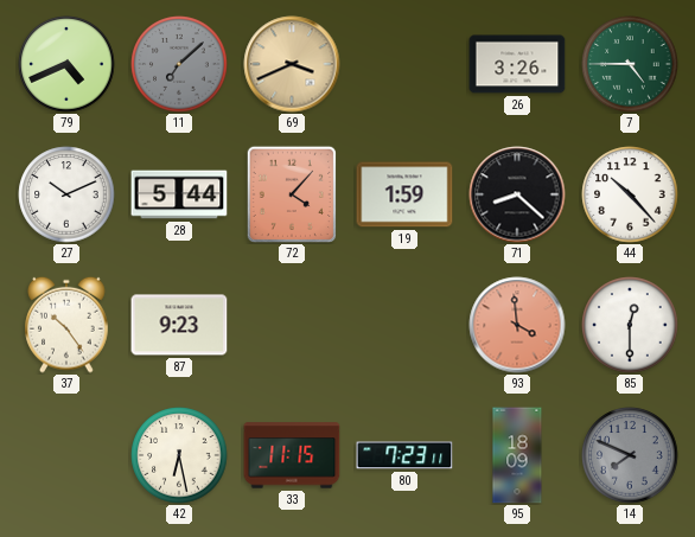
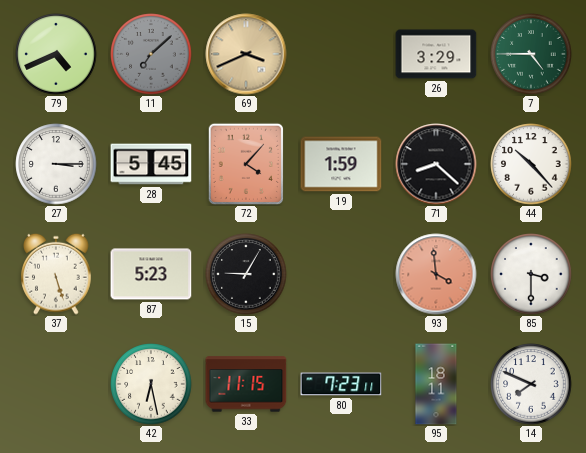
26: 3:26 -> 3:29
27: 10:11 -> 3:15
28: 5:44 -> 5:45
37: 10:24 -> 5:27
87: 9:23 -> 5:23
15: none -> 9:05
85: 12:30 -> 3:30
95: 18:09 -> 18:11
14 dial: grey -> white
